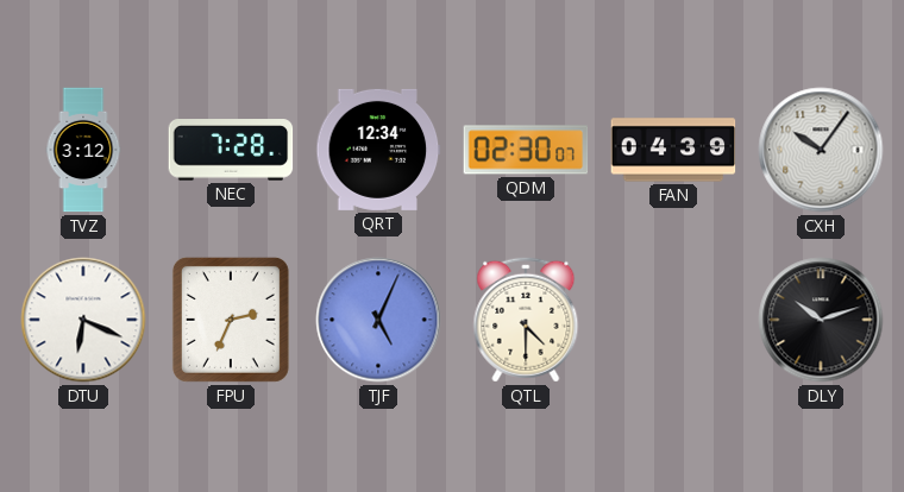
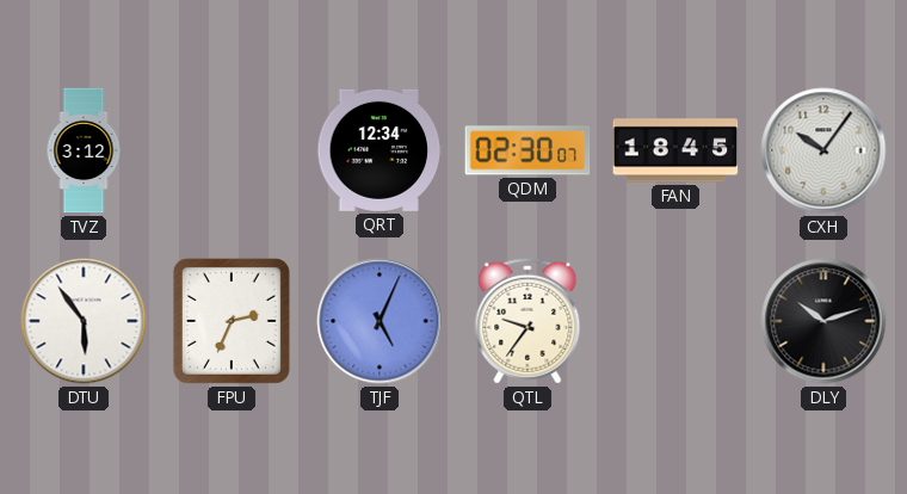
NEC: 7:28 -> none
FAN: 04:39 -> 18:45
DTU: 6:19 -> 5:54
QTL: 4:30 -> 9:36
